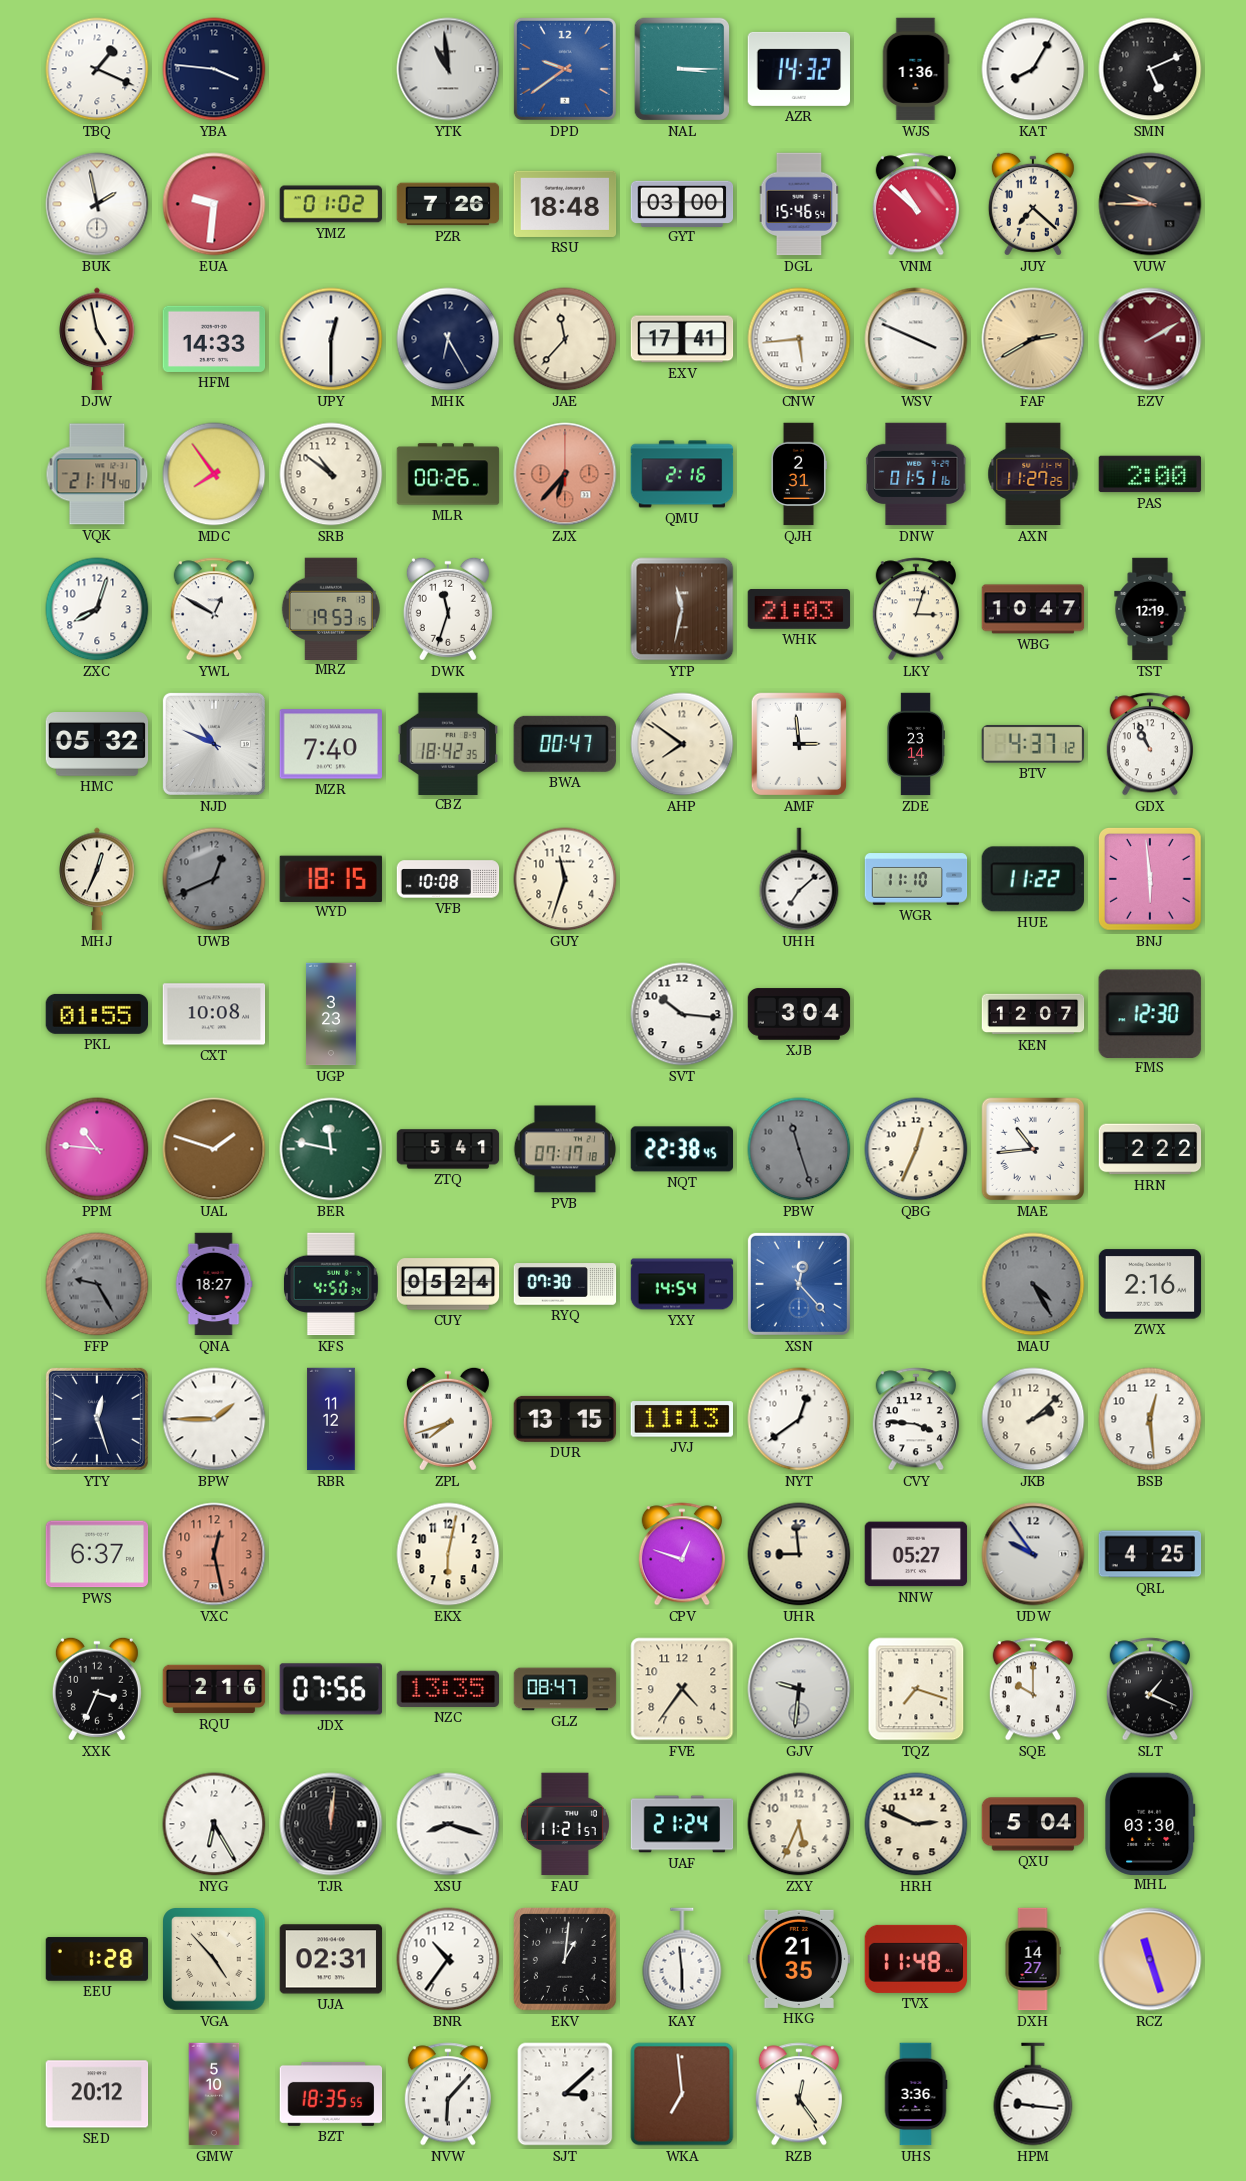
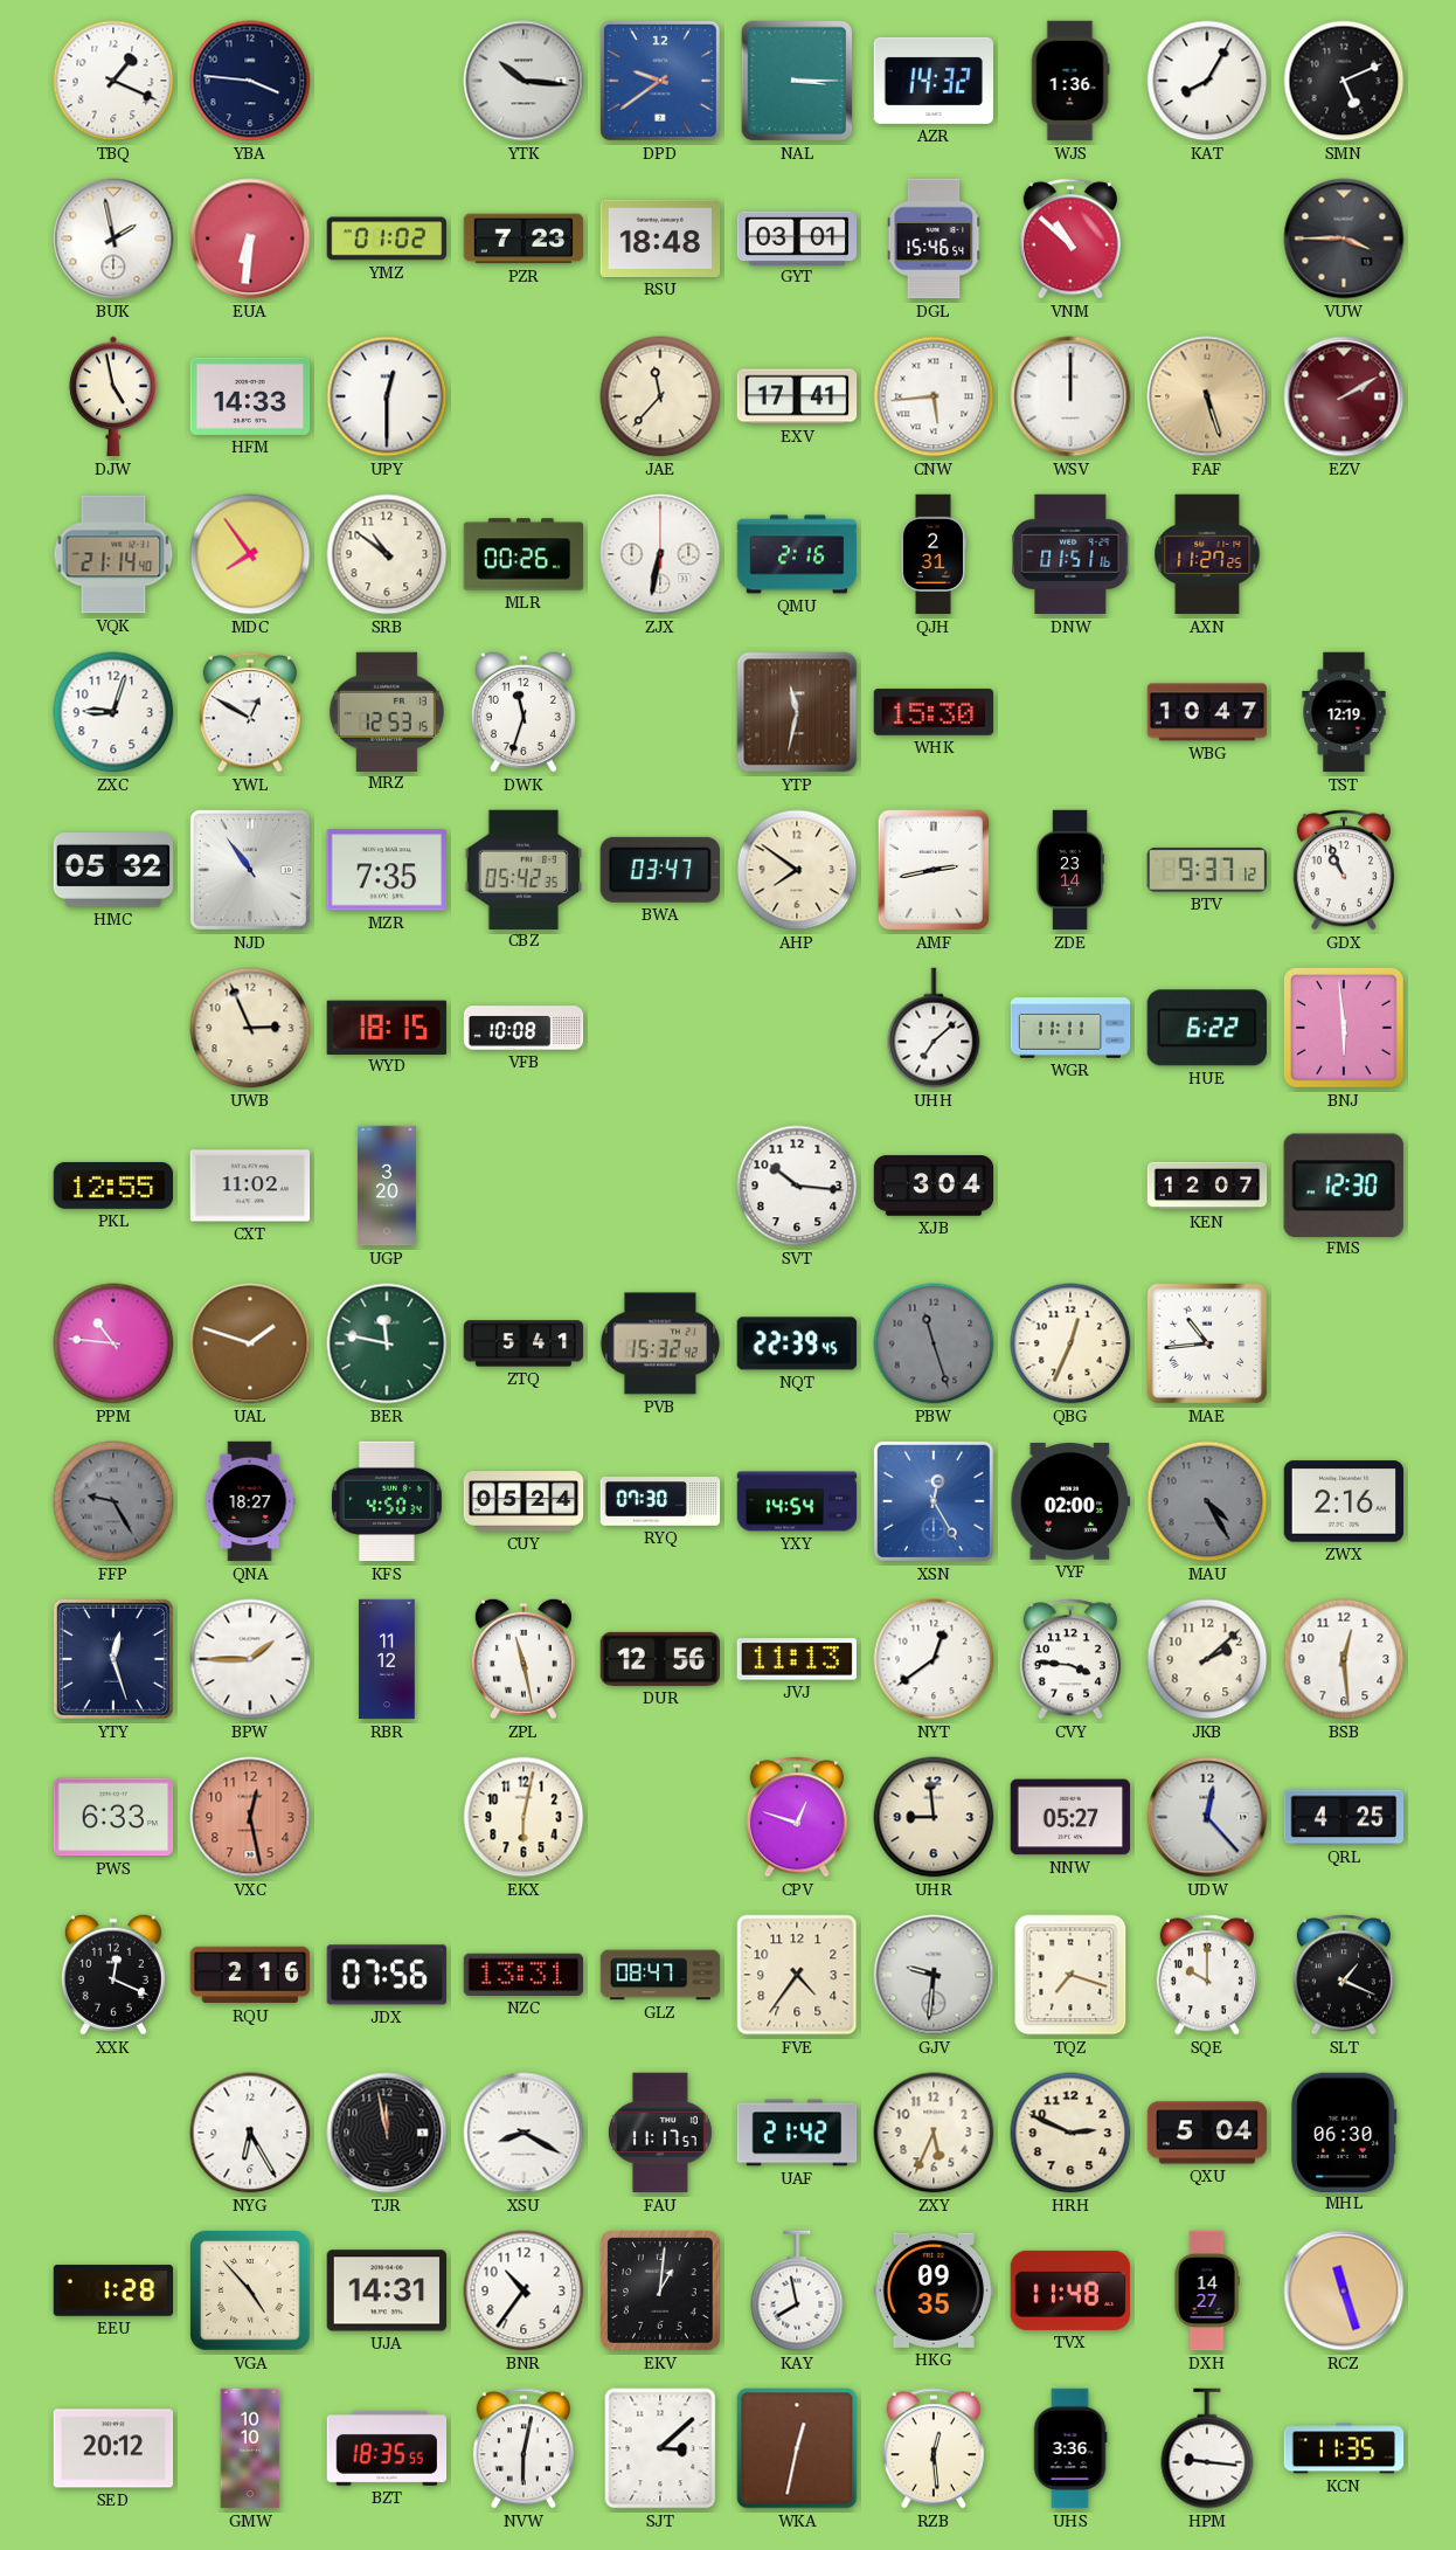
YTK: 10:59 -> 10:16
EUA: 9:31 -> 6:31
PZR: 7:26 -> 7:23
GYT: 03:00 -> 03:01
JUY: 7:22 -> none
VUW: 9:45 -> 3:45
MHK: 6:25 -> none
WSV: 3:49 -> 12:00
FAF: 2:40 -> 5:27
ZJX: 6:37 -> 6:32
ZJX dial: salmon -> white
PAS: 2:00 -> none
ZXC: 8:03 -> 9:03
MRZ: 19:53 -> 12:53
WHK: 21:03 -> 15:30
LKY: 3:03 -> none
NJD: 10:49 -> 10:54
MZR: 7:40 -> 7:35
CBZ: 18:42 -> 05:42
BWA: 00:47 -> 03:47
AMF: 2:59 -> 2:43
BTV: 4:37 -> 9:37
MHJ: 12:34 -> none
UWB: 12:41 -> 2:56
UWB dial: grey -> cream
GUY: 11:33 -> none
WGR: 11:10 -> 11:11
HUE: 11:22 -> 6:22
PKL: 01:55 -> 12:55
CXT: 10:08 -> 11:02
UGP: 3:23 -> 3:20
PVB: 07:17 -> 15:32
NQT: 22:38 -> 22:39
HRN: 2:22 -> none
XSN: 12:23 -> 12:25
VYF: none -> 02:00
ZPL: 7:42 -> 11:28
DUR: 13:15 -> 12:56
PWS: 6:37 -> 6:33
UDW: 9:54 -> 12:23
XXK: 3:34 -> 12:19
NZC: 13:35 -> 13:31
TJR: 12:01 -> 11:58
XSU: 8:18 -> 8:20
FAU: 11:21 -> 11:17
UAF: 21:24 -> 21:42
MHL: 03:30 -> 06:30
UJA: 02:31 -> 14:31
KAY: 5:59 -> 7:58
HKG: 21:35 -> 09:35
GMW: 5:10 -> 10:10
NVW: 6:07 -> 6:02
WKA: 6:59 -> 12:32
RZB: 12:24 -> 12:29
KCN: none -> 11:35
